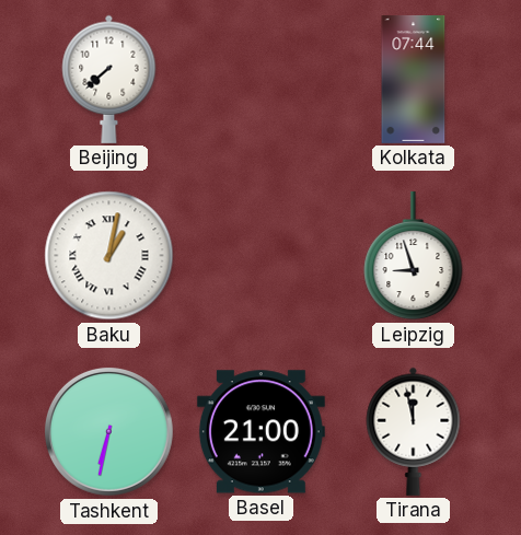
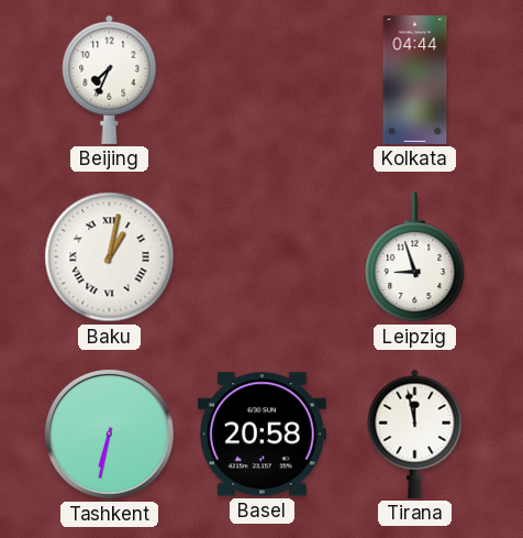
Beijing: 7:38 -> 7:34
Kolkata: 07:44 -> 04:44
Basel: 21:00 -> 20:58
